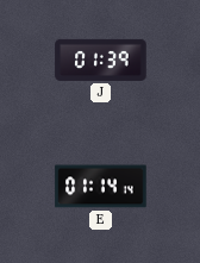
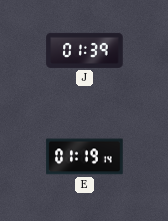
E: 01:14 -> 01:19
